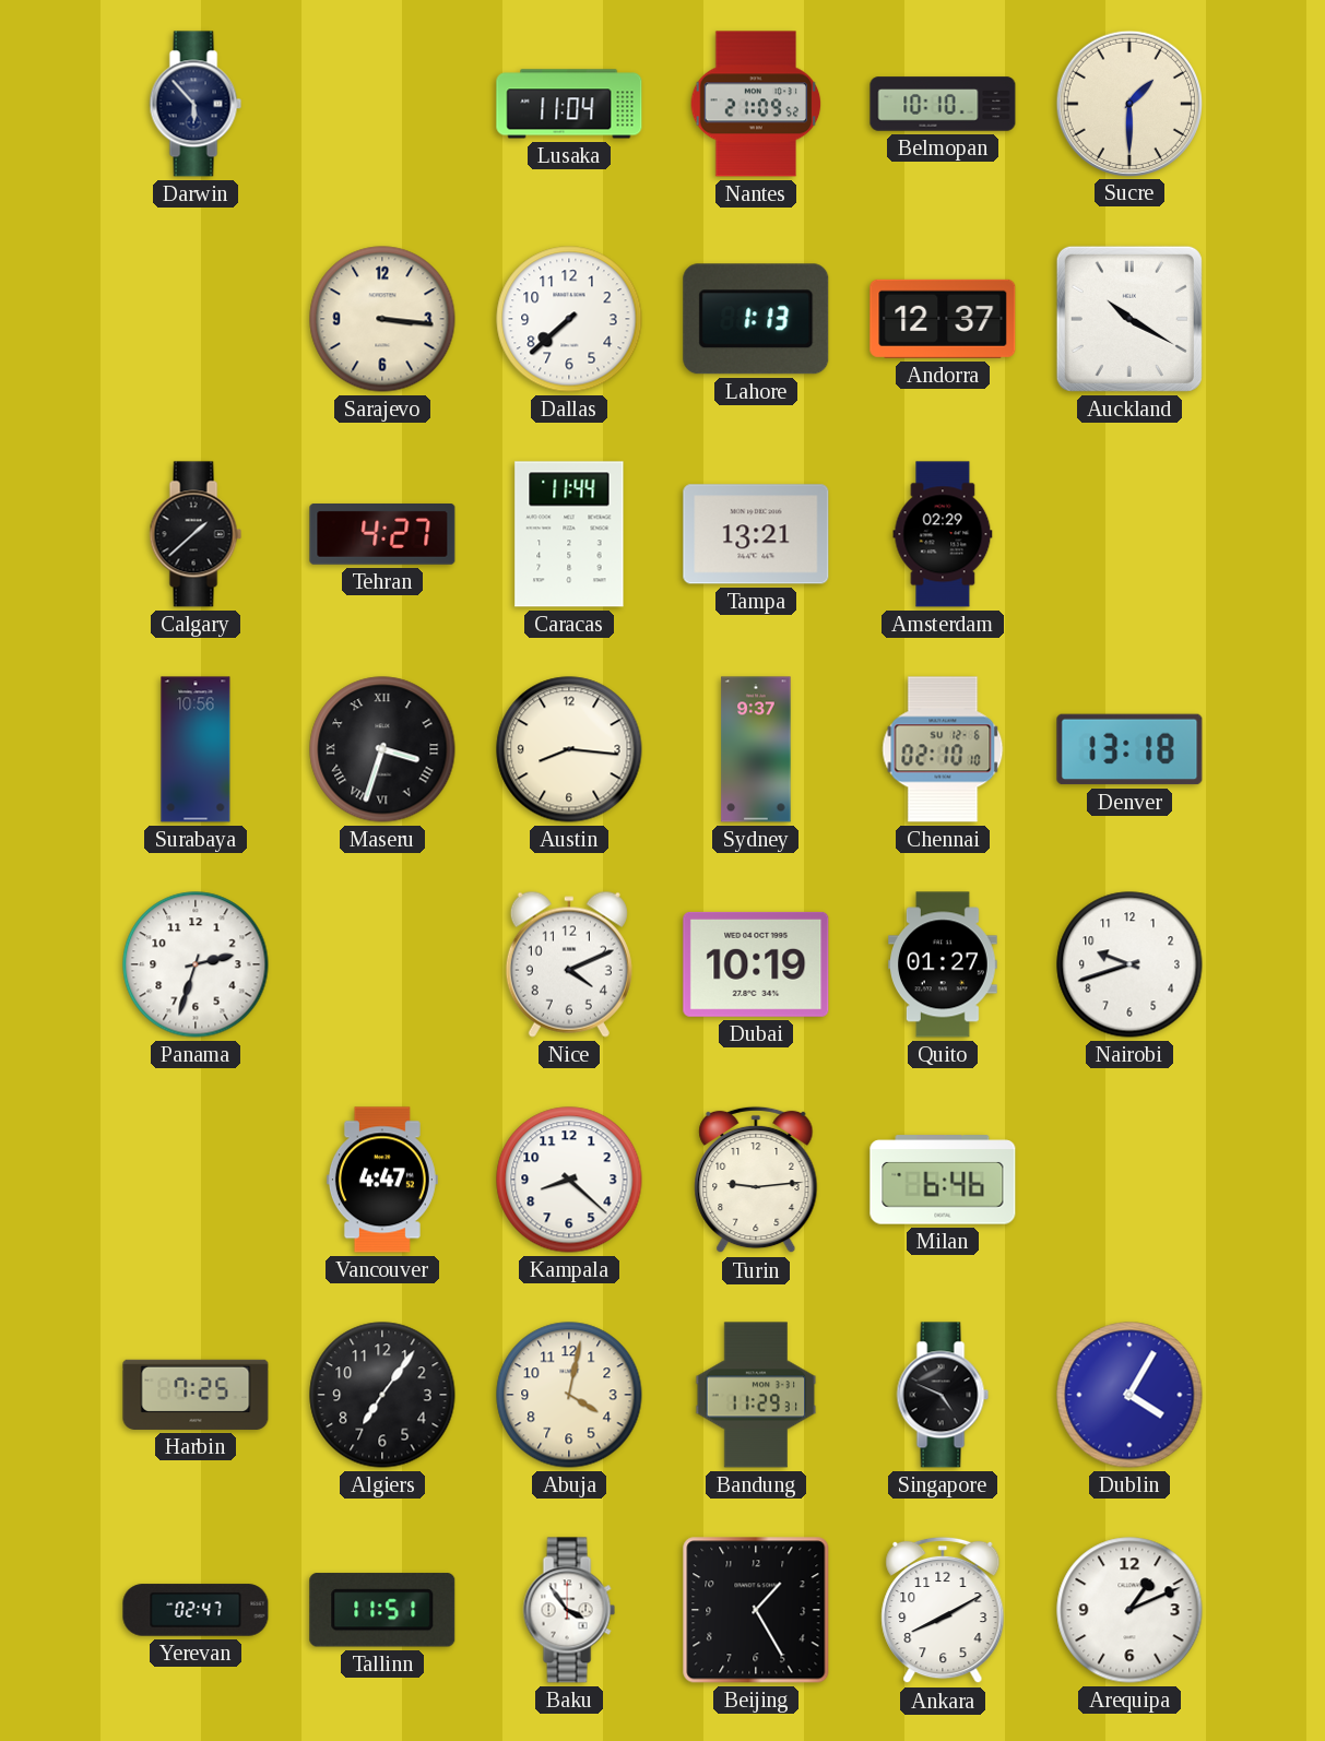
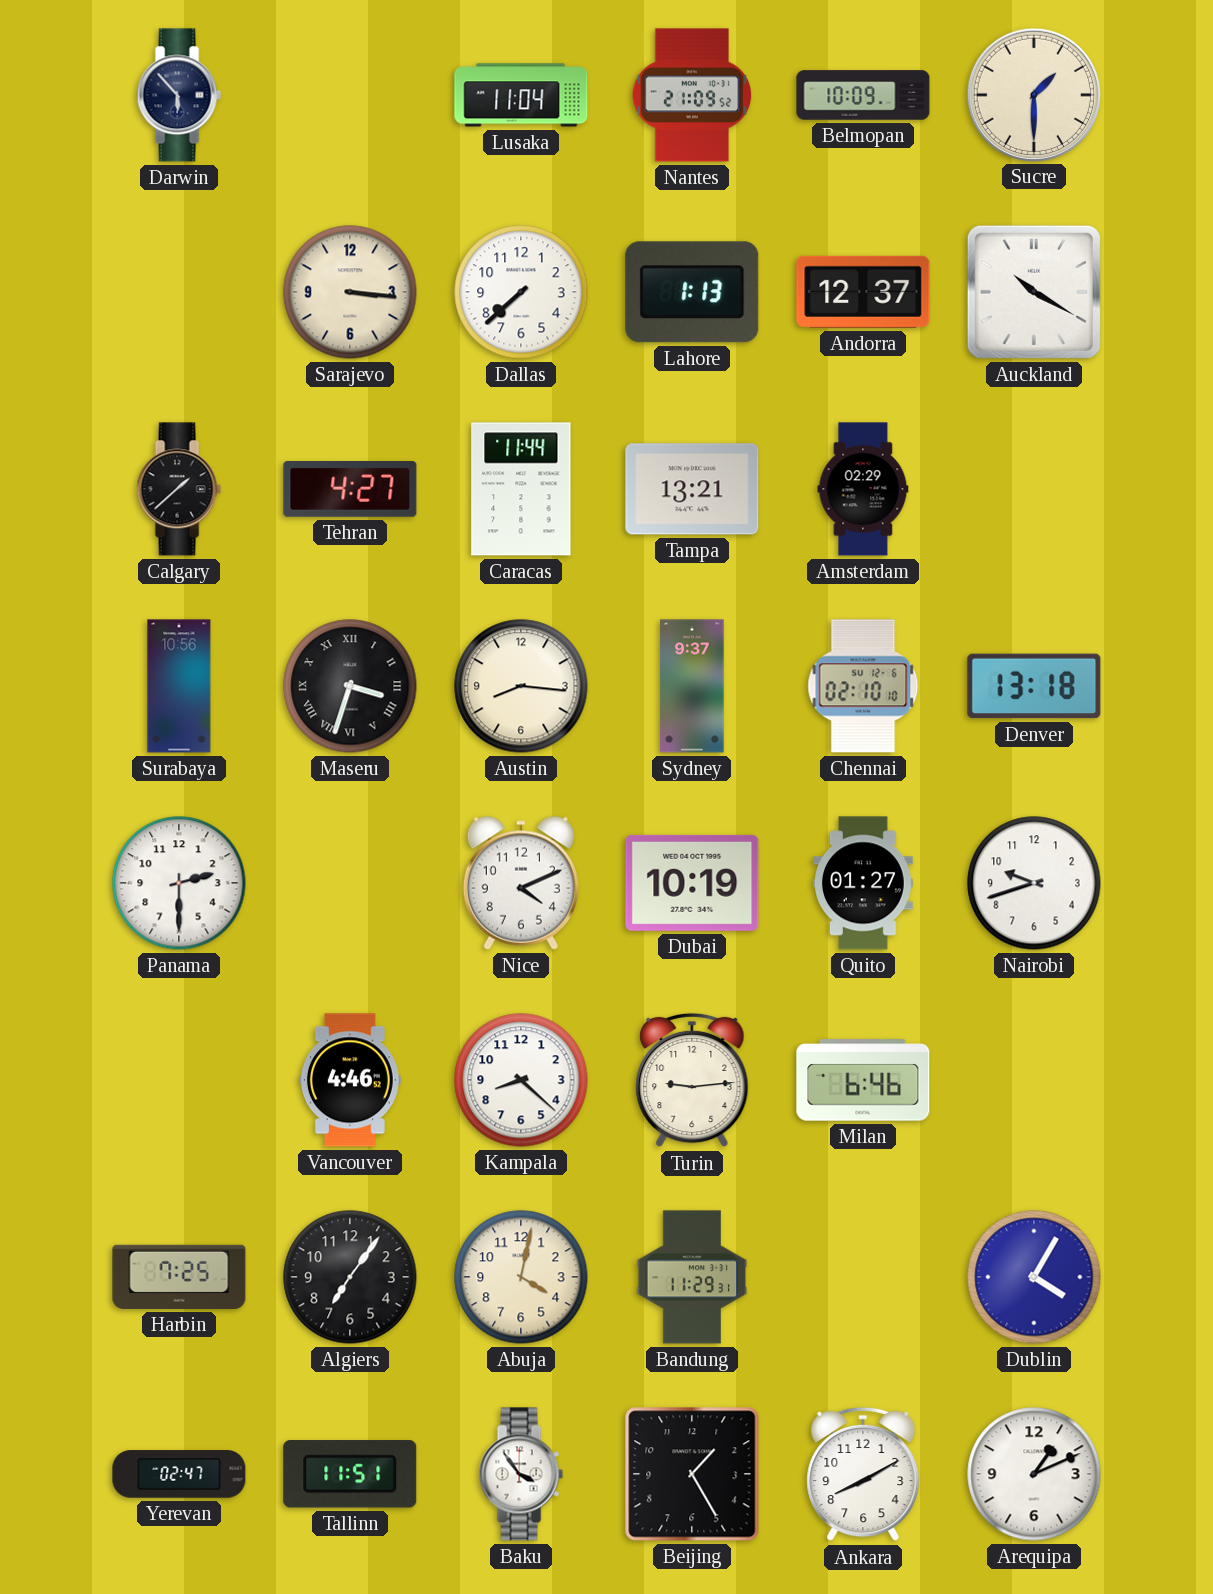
Belmopan: 10:10 -> 10:09
Panama: 2:33 -> 2:30
Vancouver: 4:47 -> 4:46
Singapore: 4:49 -> none
